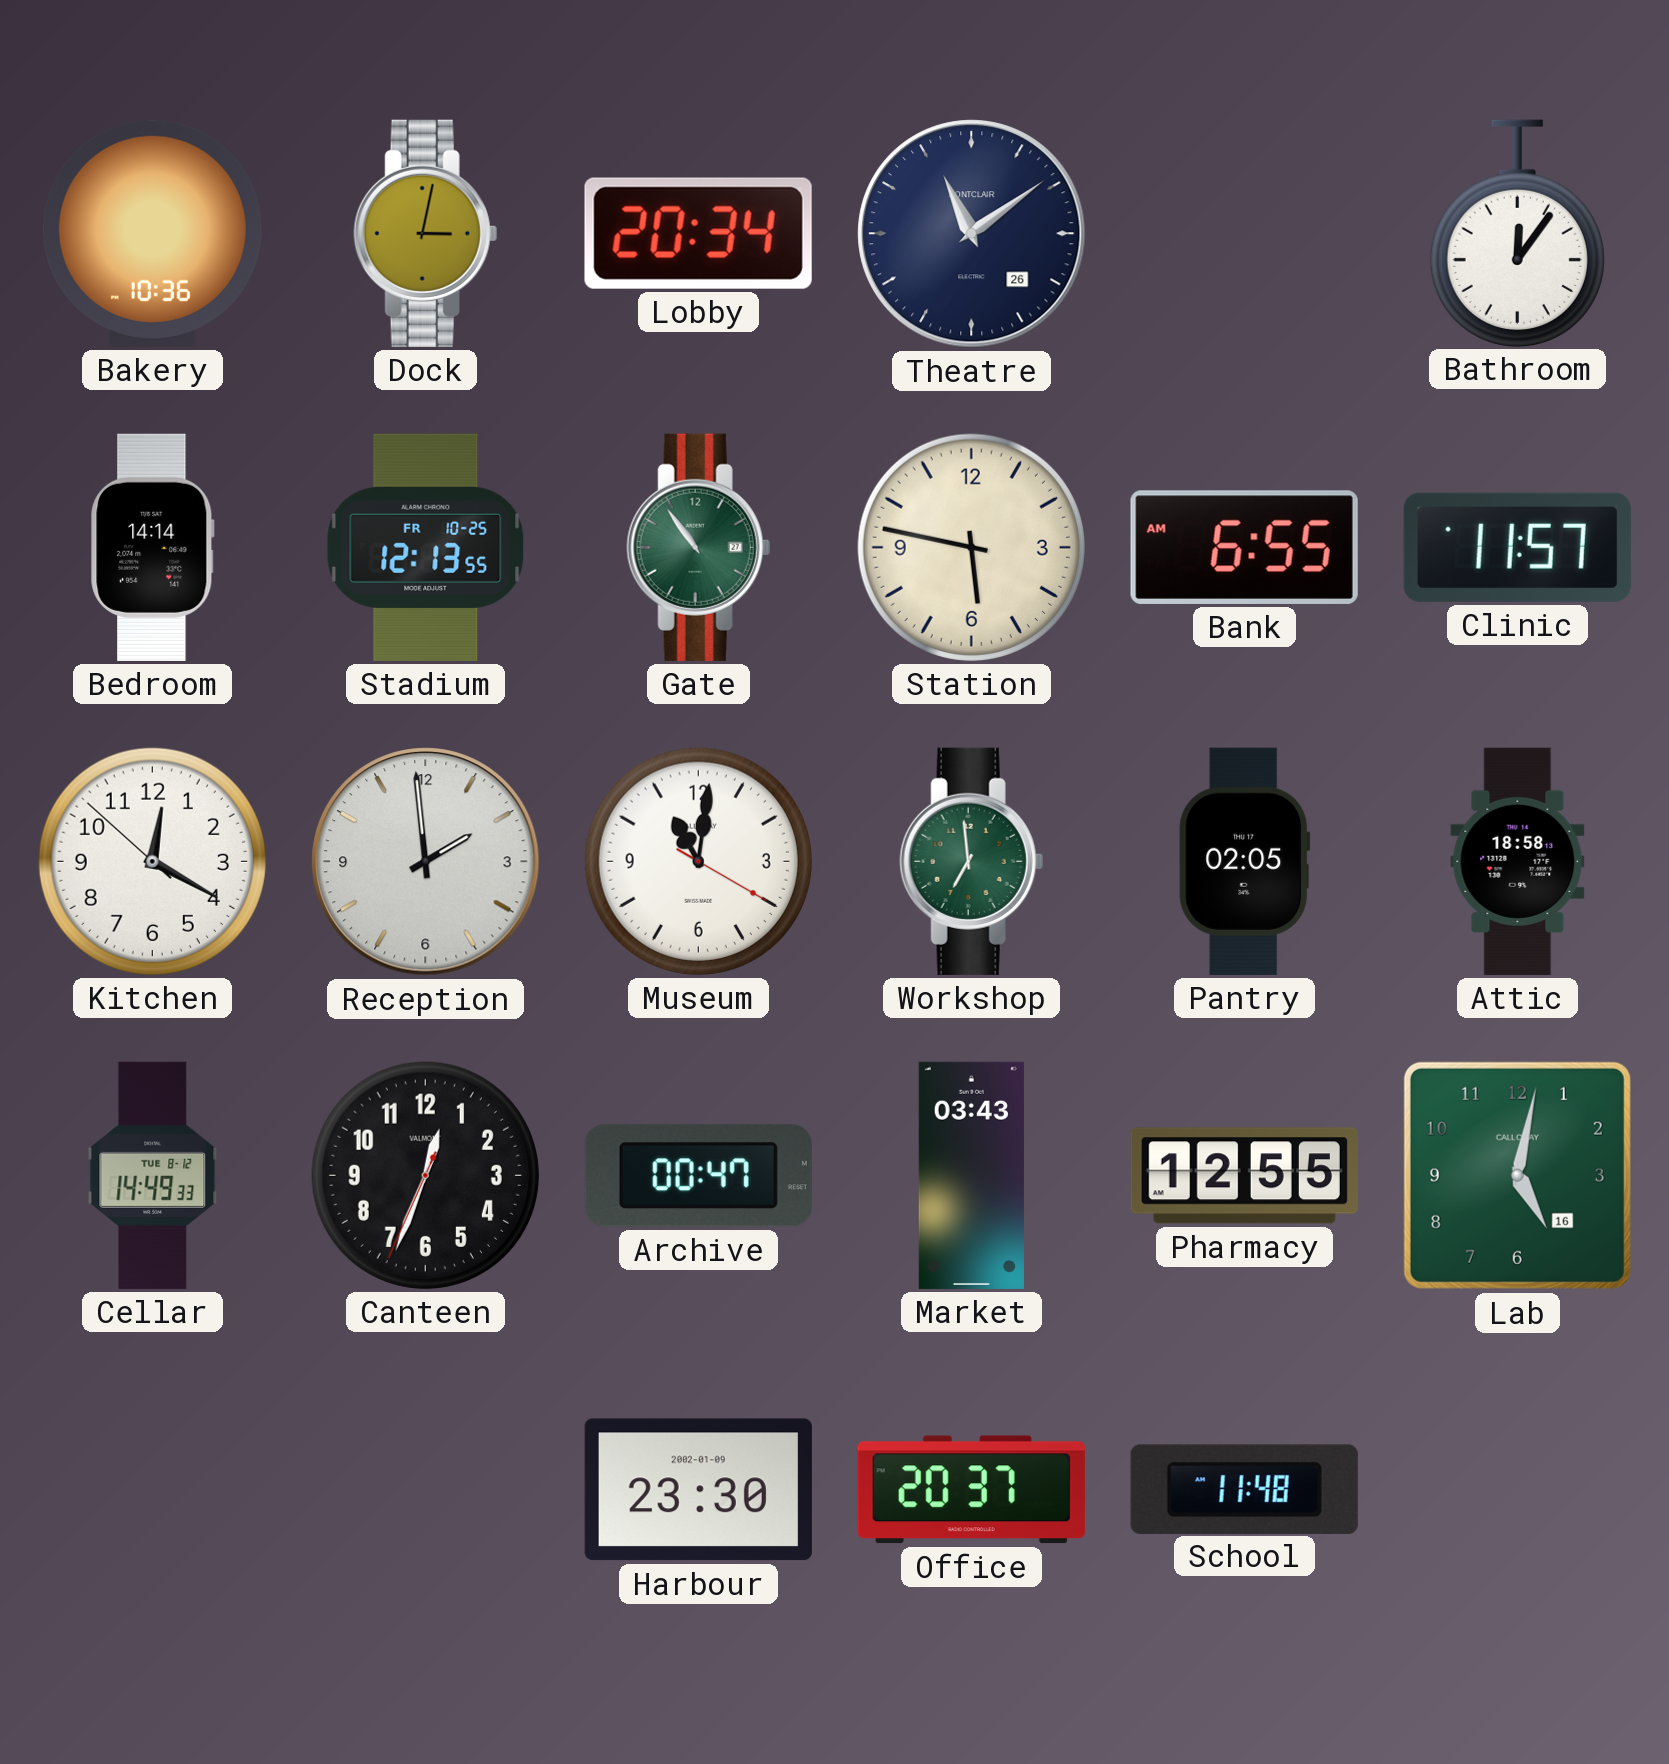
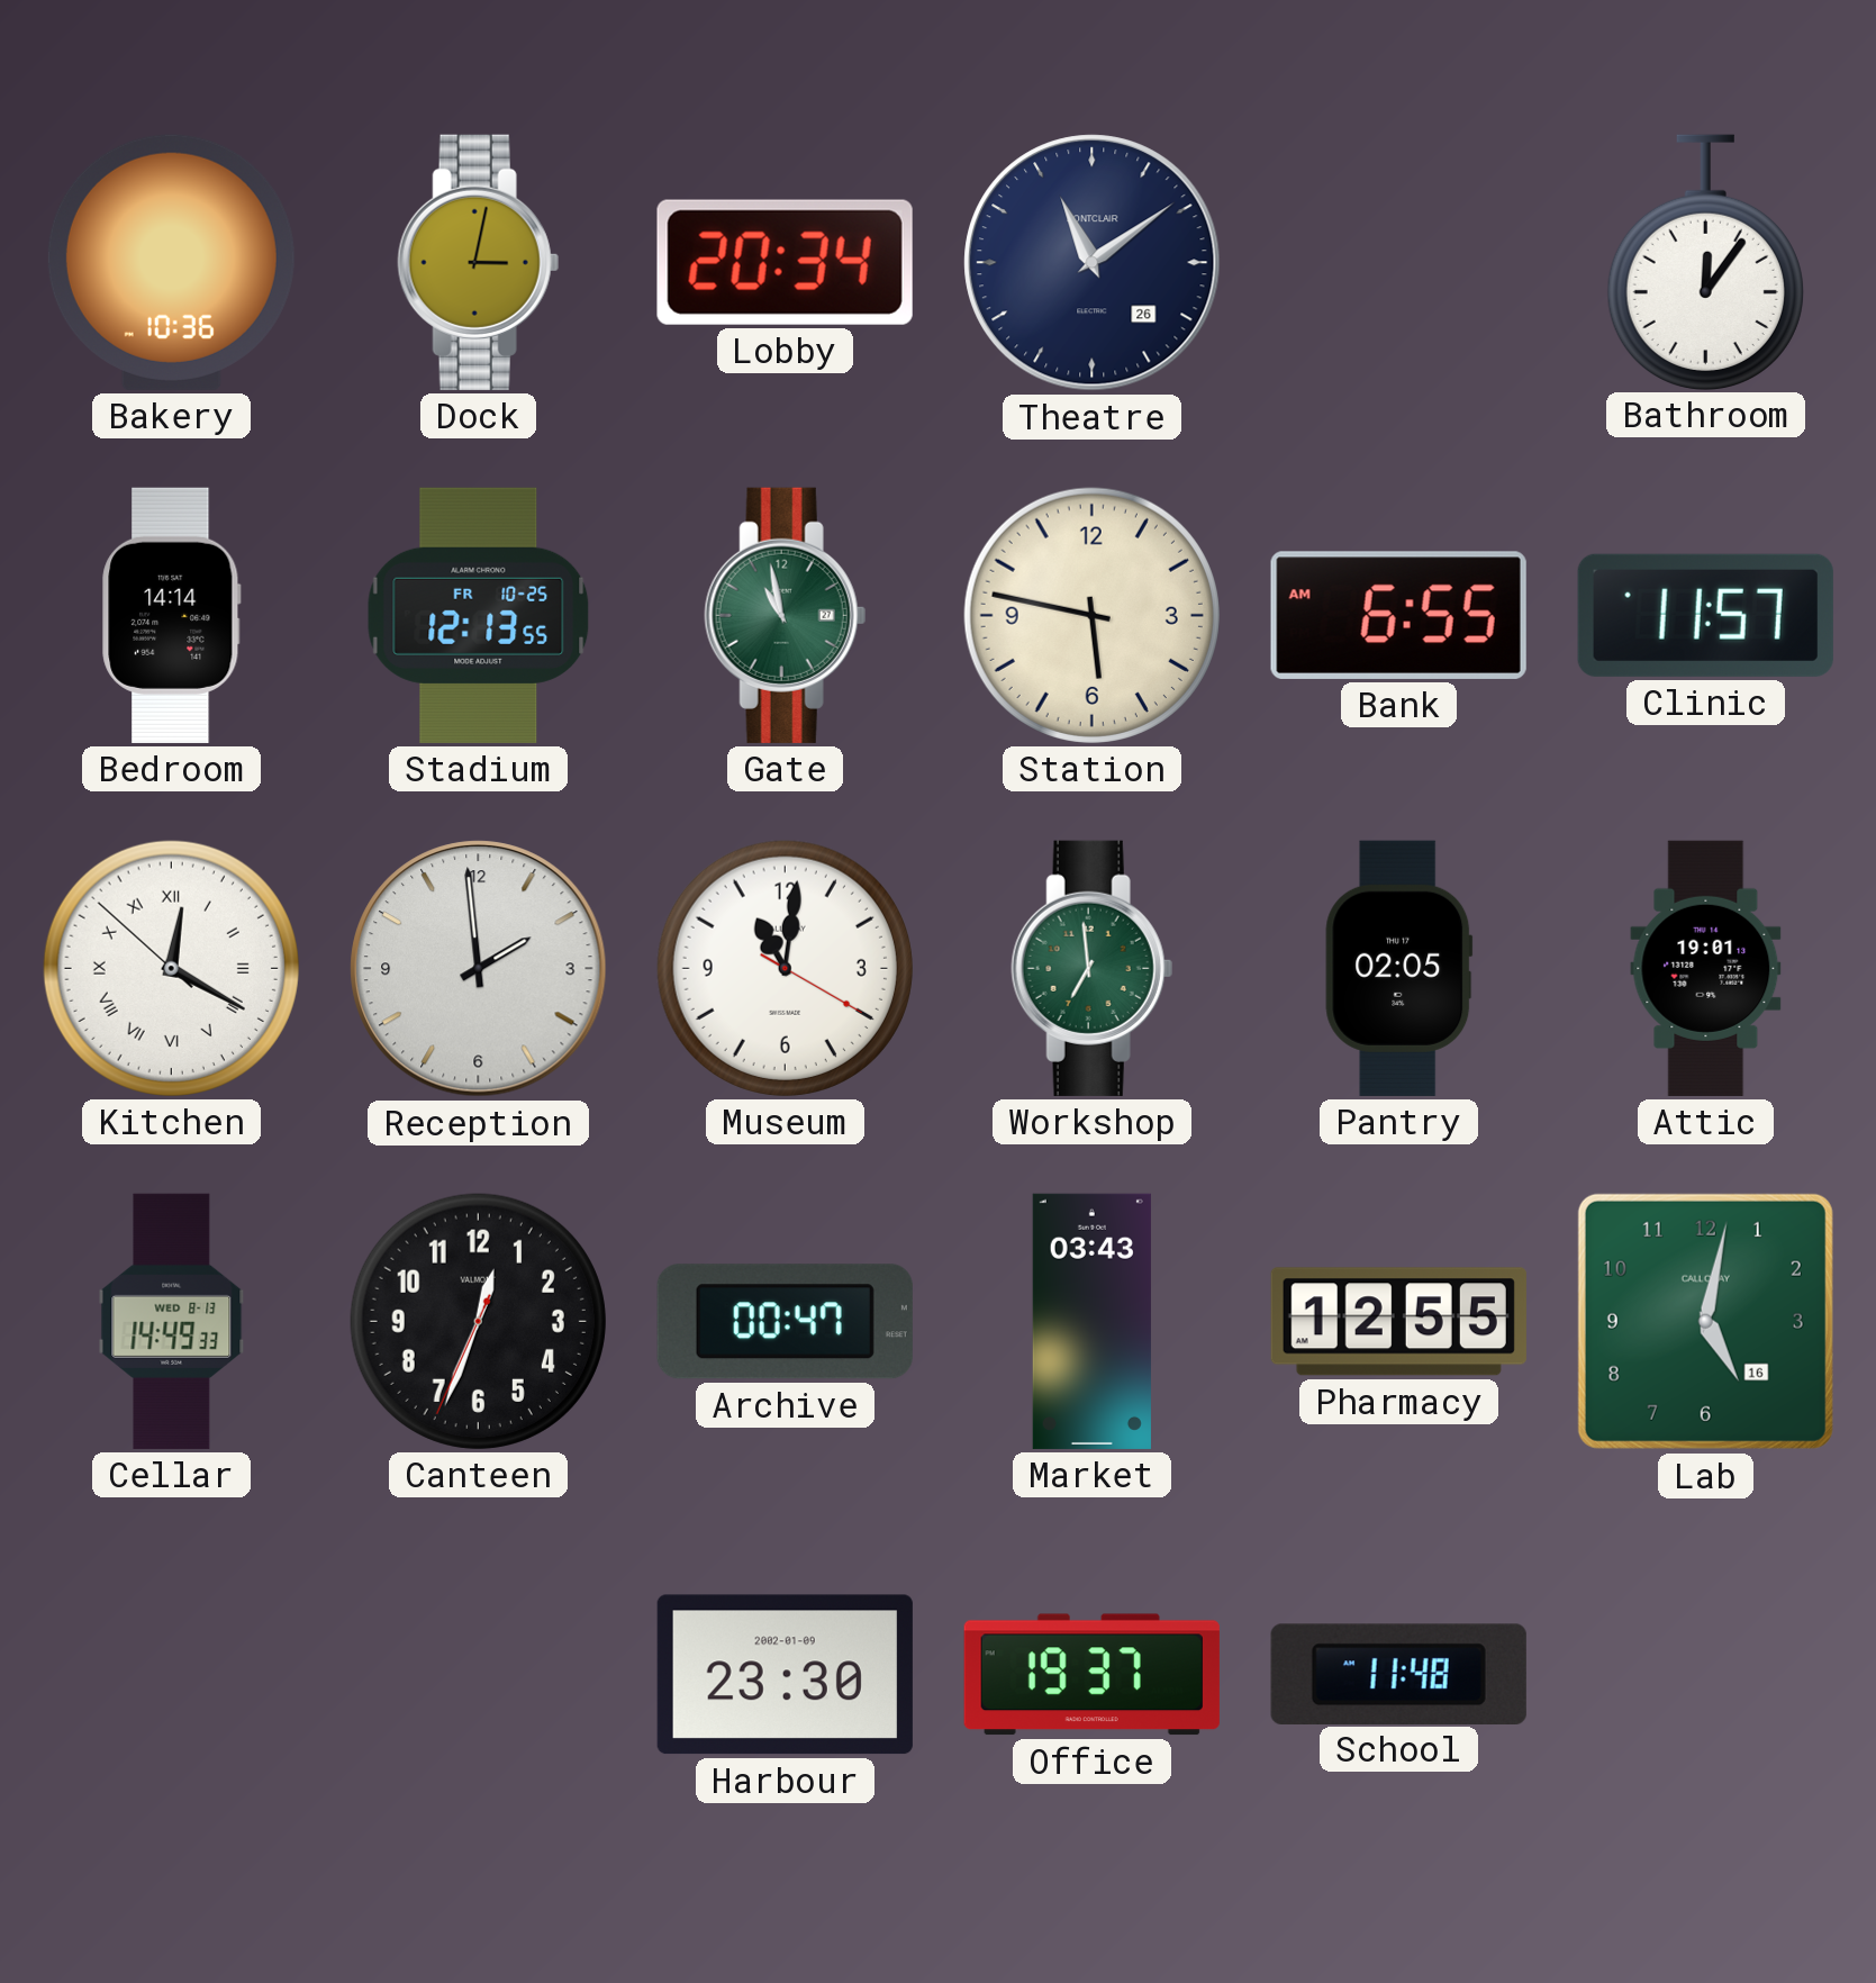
Gate: 10:54 -> 10:58
Kitchen numerals: Arabic -> Roman
Attic: 18:58 -> 19:01
Cellar date: TUE 8-12 -> WED 8-13
Office: 20:37 -> 19:37
